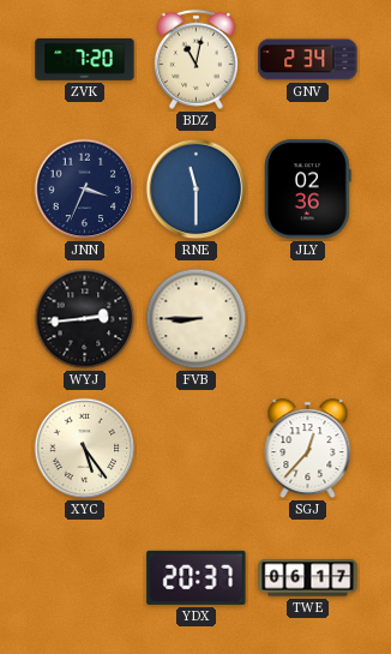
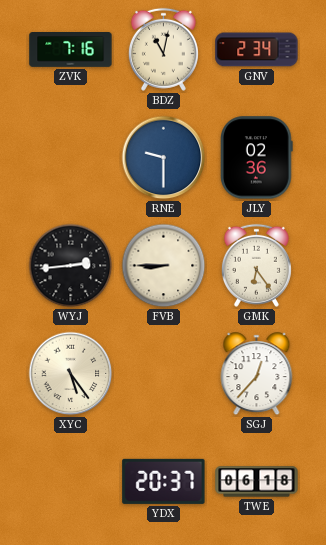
ZVK: 7:20 -> 7:16
JNN: 3:34 -> none
RNE: 11:30 -> 9:30
GMK: none -> 6:24
TWE: 06:17 -> 06:18
